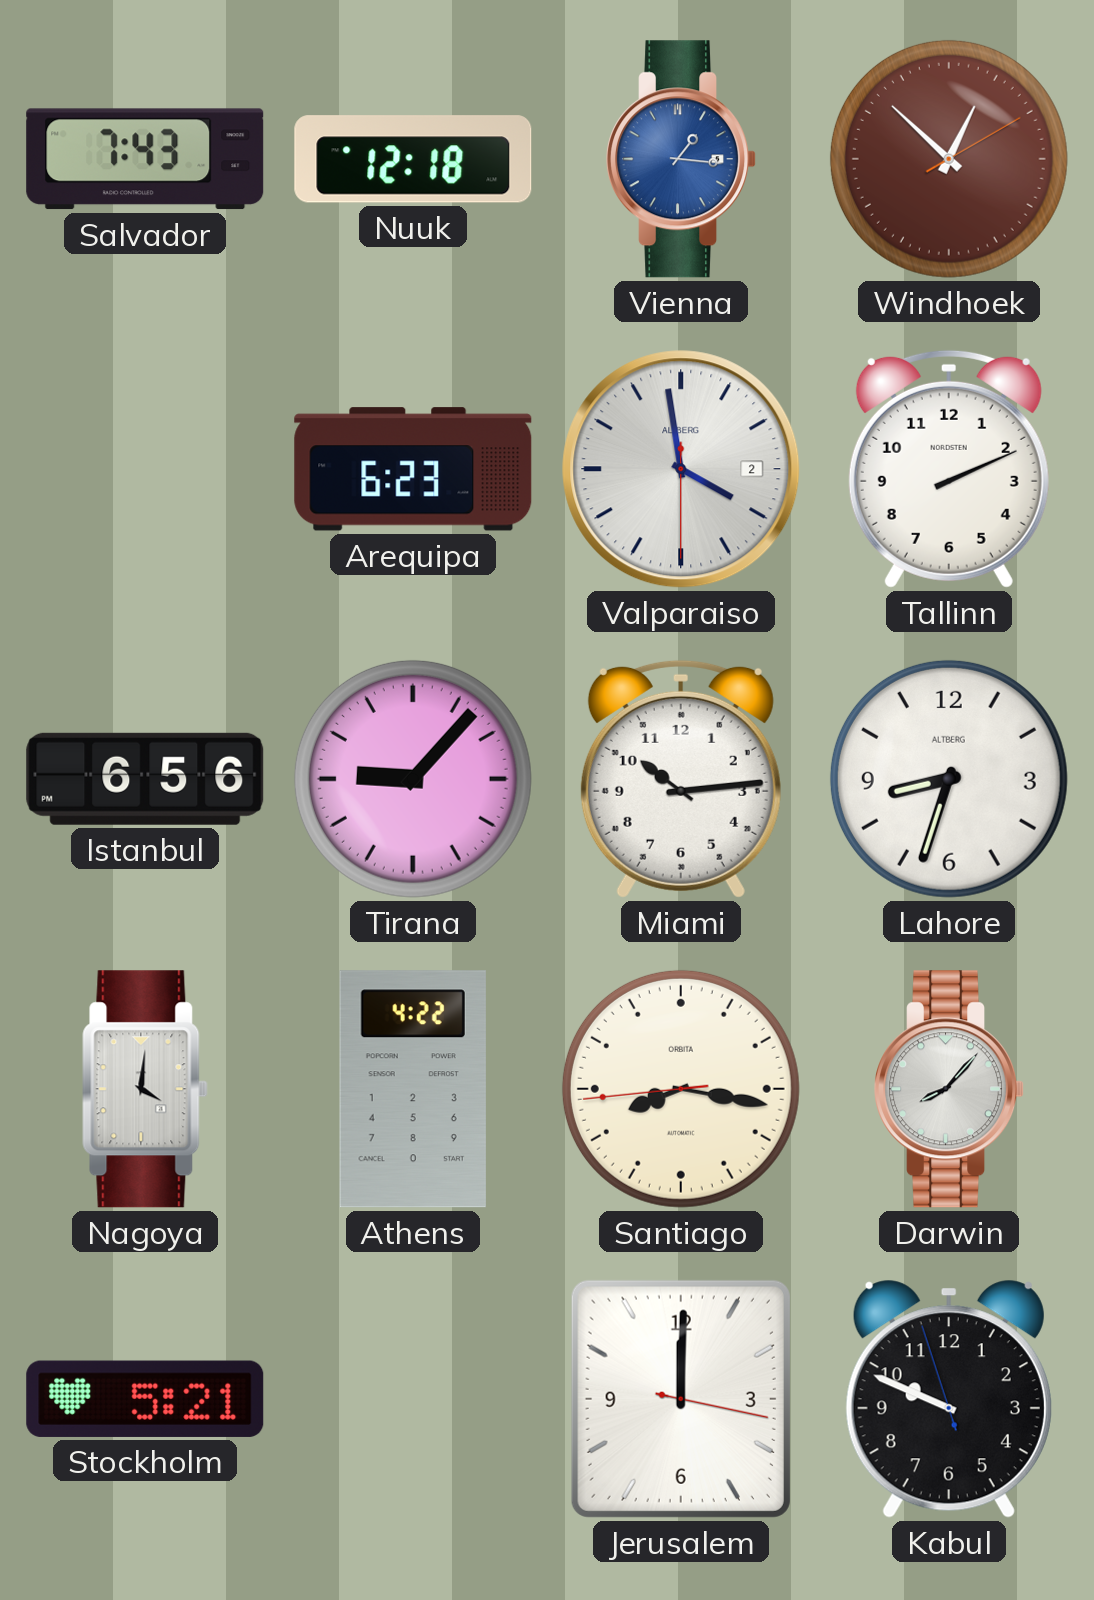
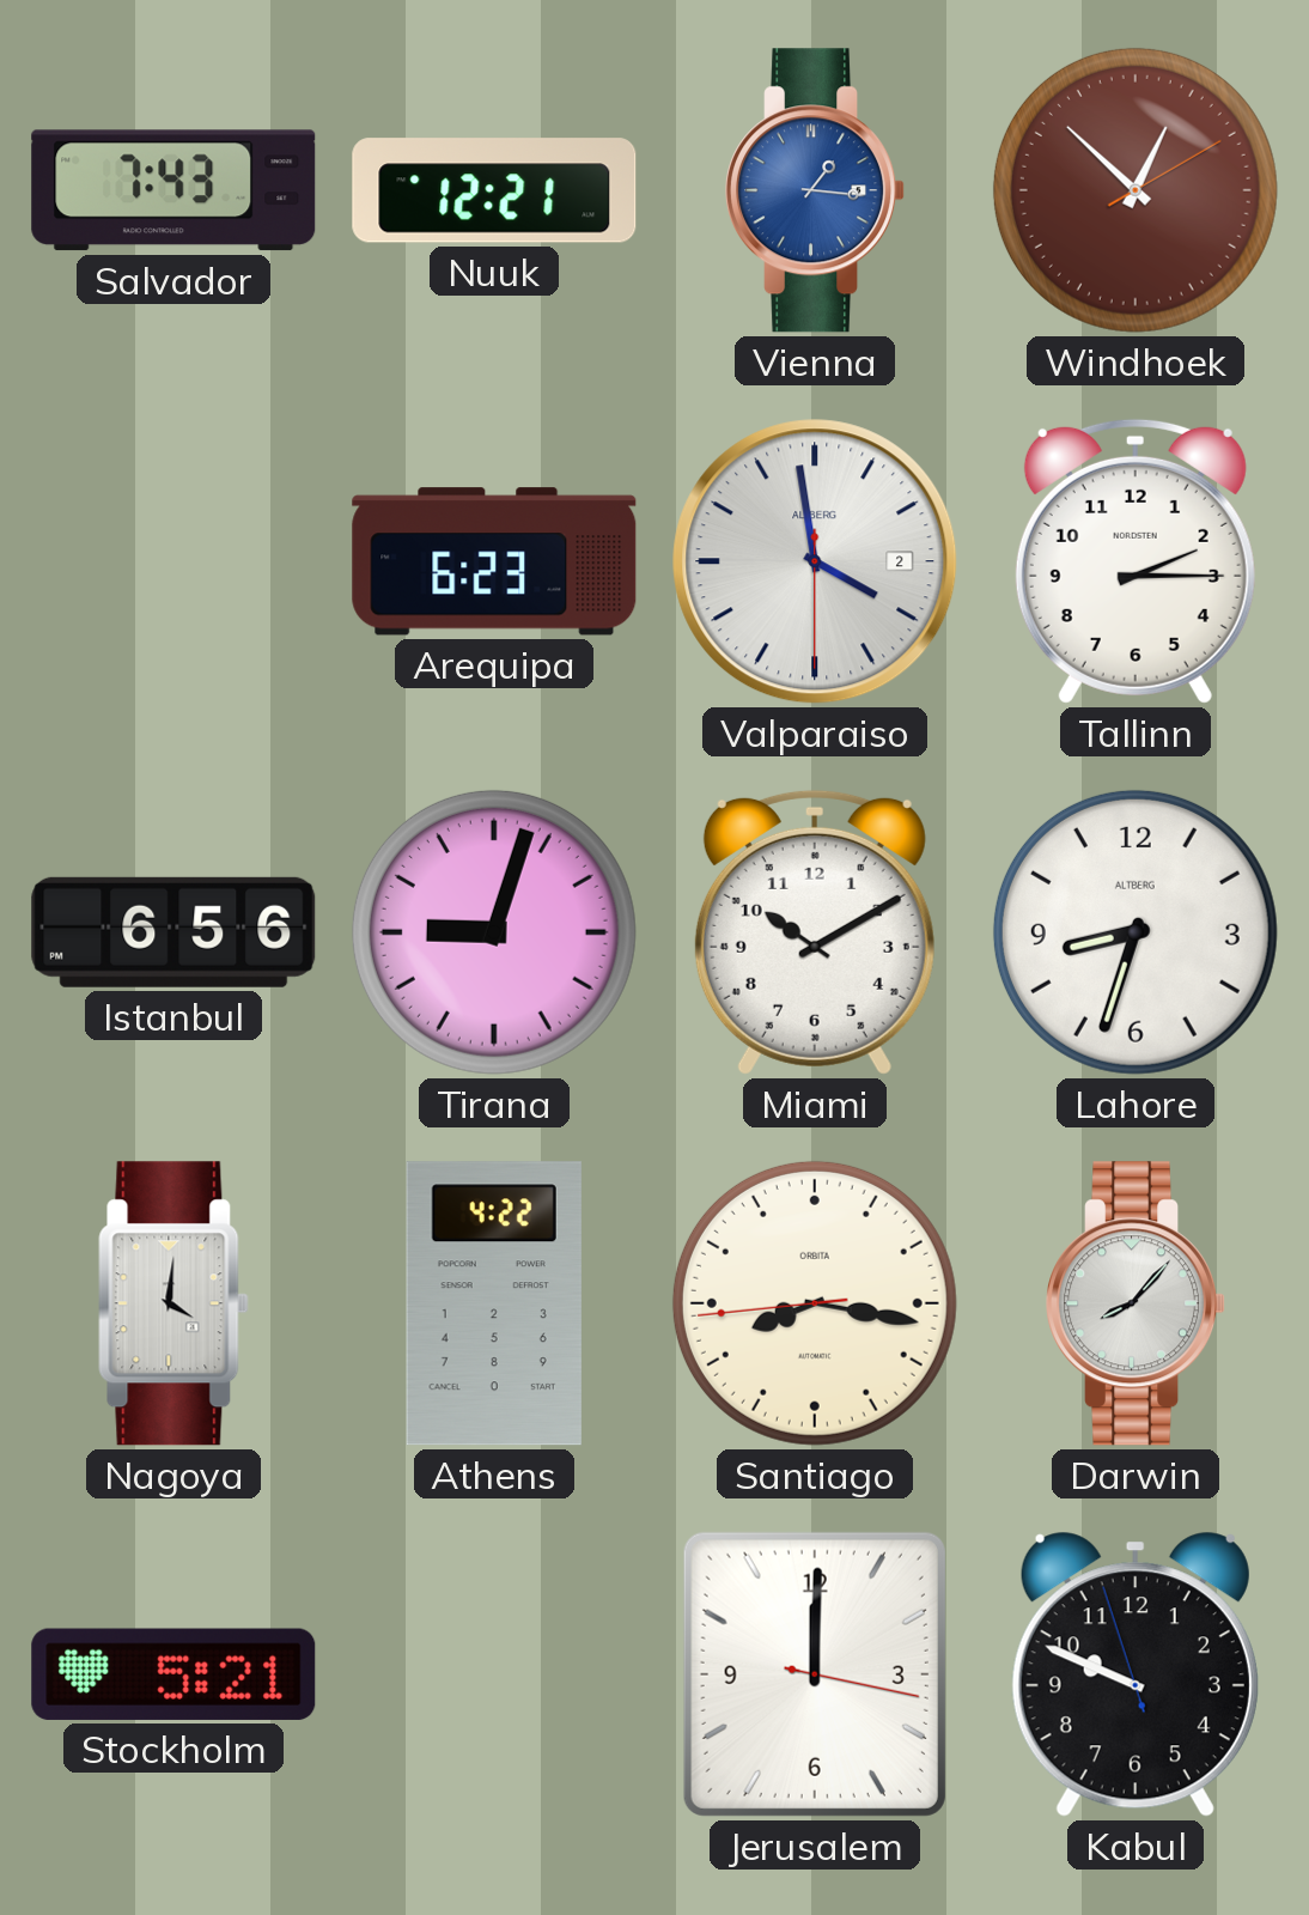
Nuuk: 12:18 -> 12:21
Tallinn: 2:11 -> 2:15
Tirana: 9:07 -> 9:03
Miami: 10:14 -> 10:10
